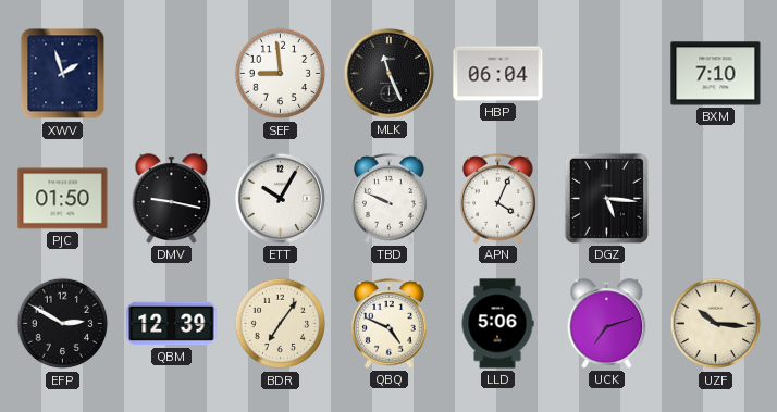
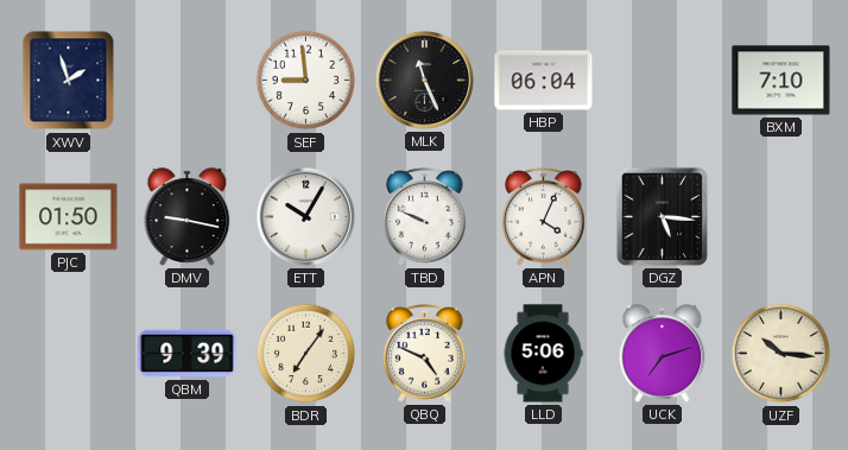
EFP: 2:50 -> none
QBM: 12:39 -> 9:39
